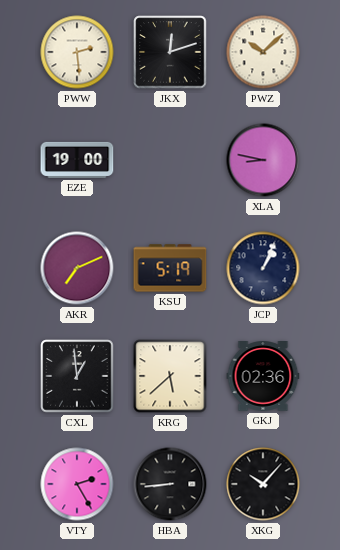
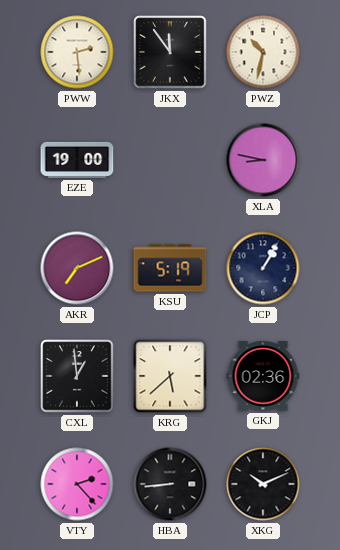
JKX: 12:12 -> 11:54
PWZ: 10:08 -> 10:32
JCP: 1:04 -> 1:05
VTY: 2:25 -> 2:23
XKG: 10:07 -> 10:11
